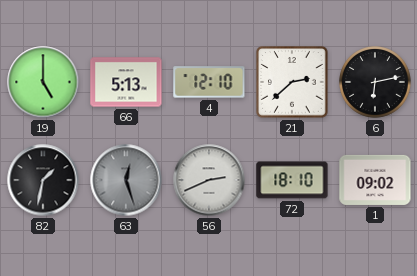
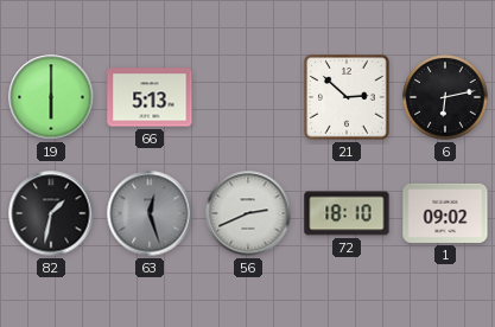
19: 5:00 -> 6:00
4: 12:10 -> none
21: 2:38 -> 2:52
